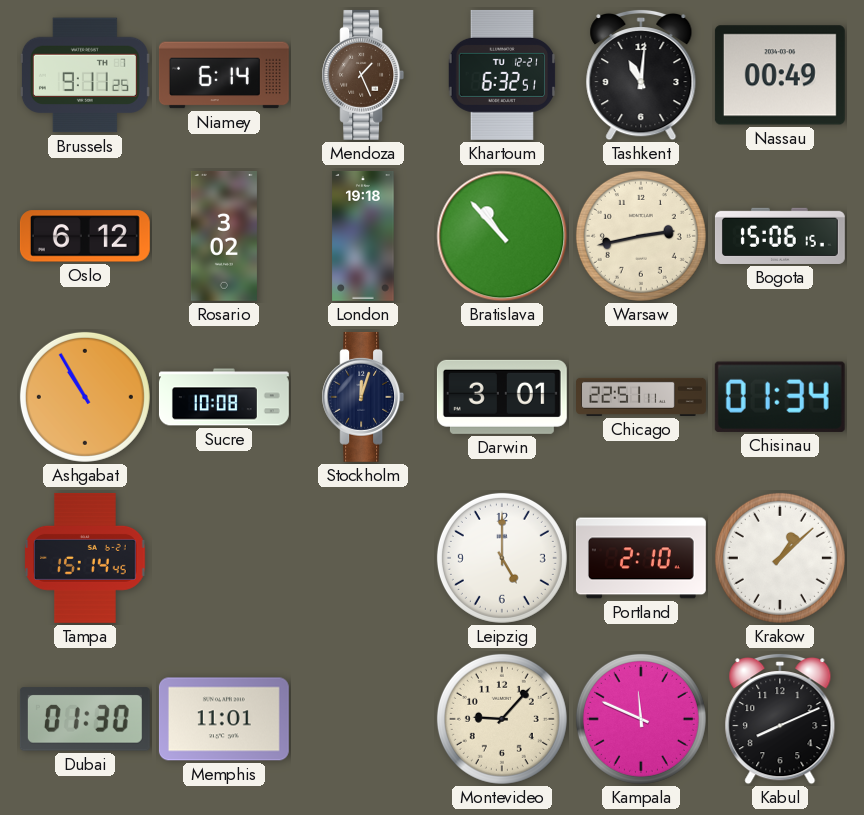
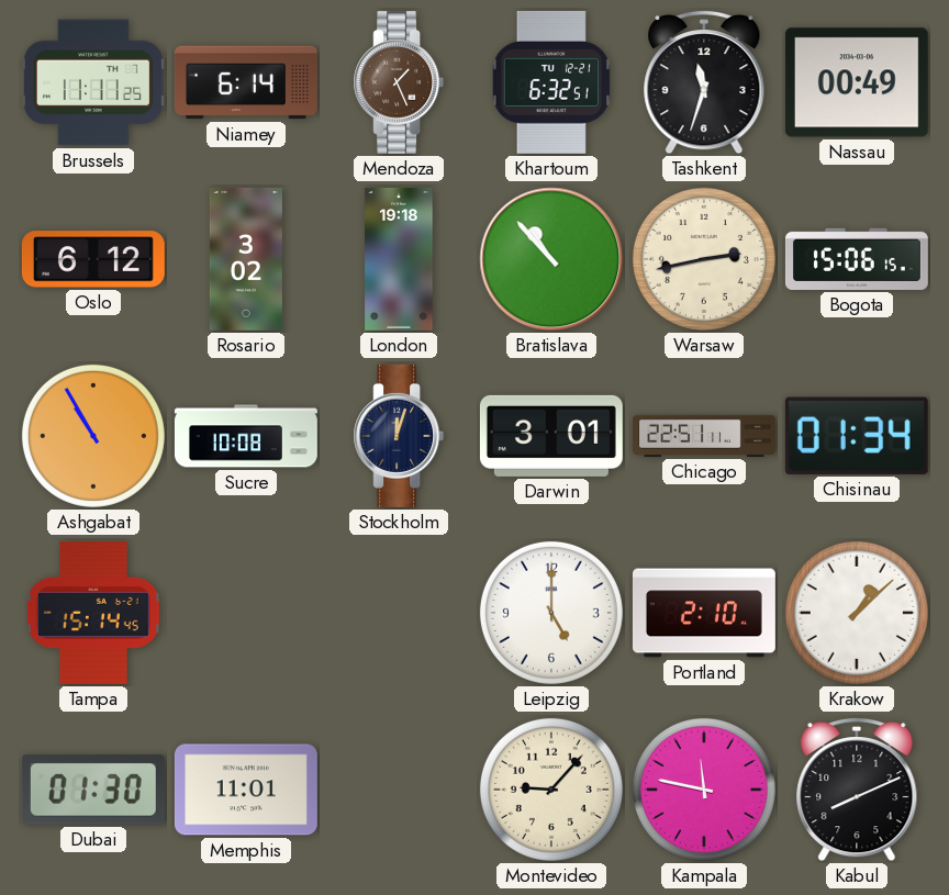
Brussels: 9:11 -> 11:11
Tashkent: 11:01 -> 11:33
Kampala: 11:49 -> 11:47
